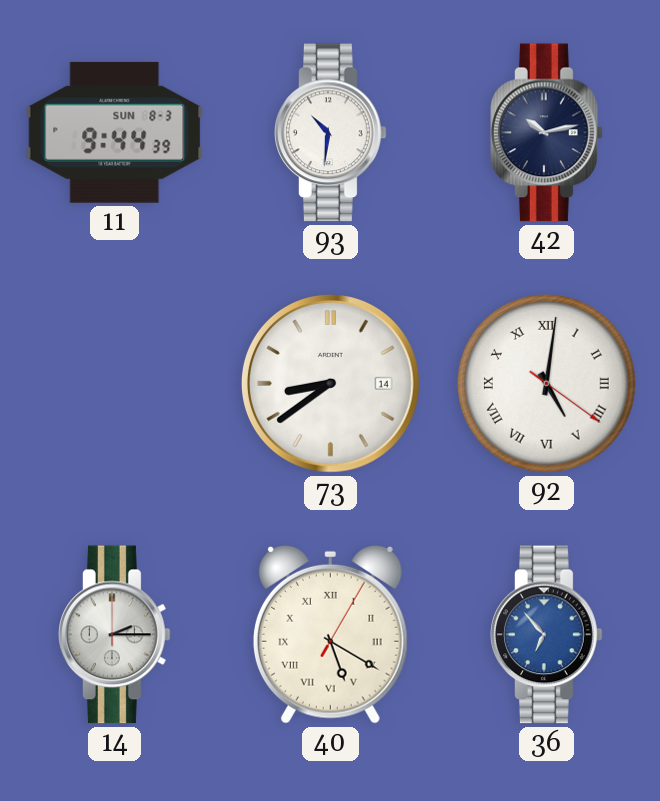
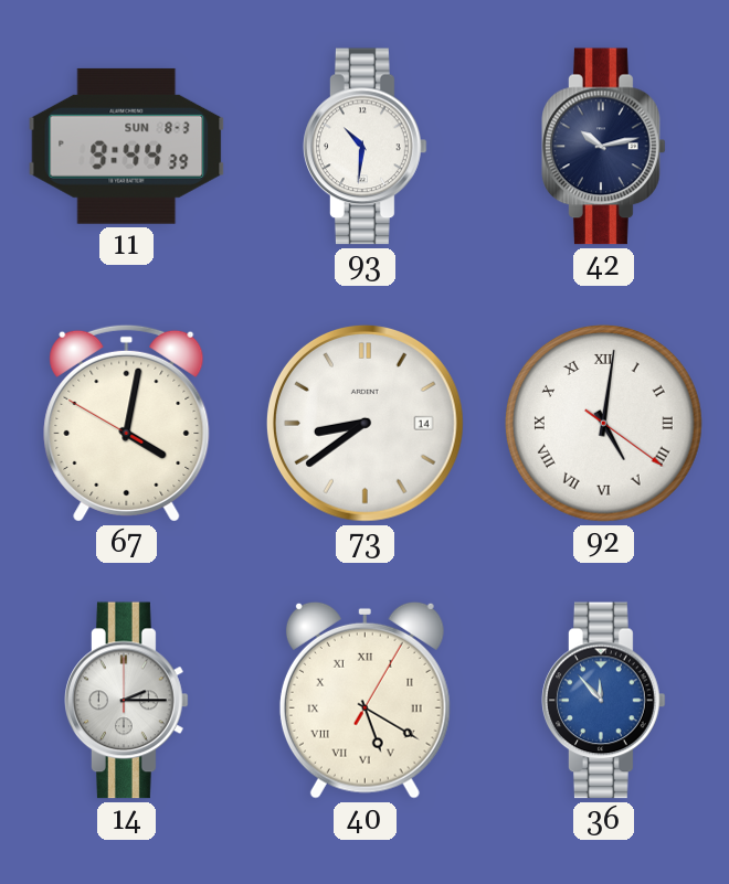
67: none -> 4:01
36: 6:53 -> 11:53
